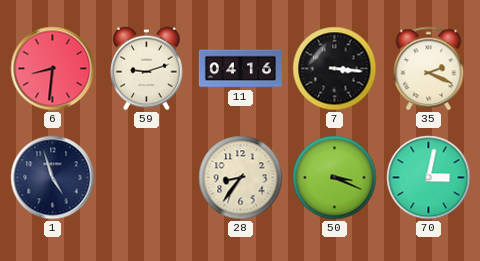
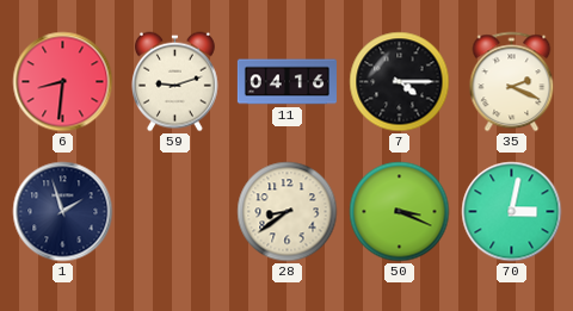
7: 3:16 -> 4:15
1: 4:57 -> 1:57
28: 8:36 -> 8:39
